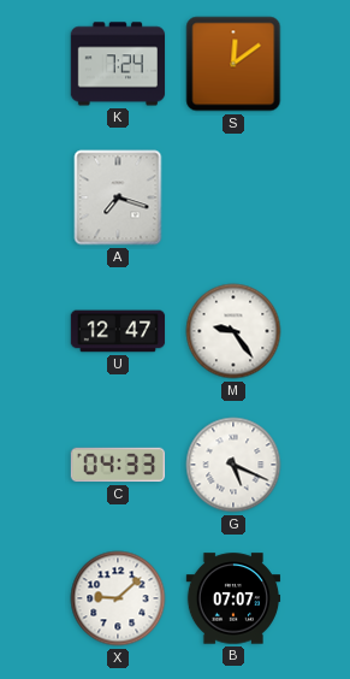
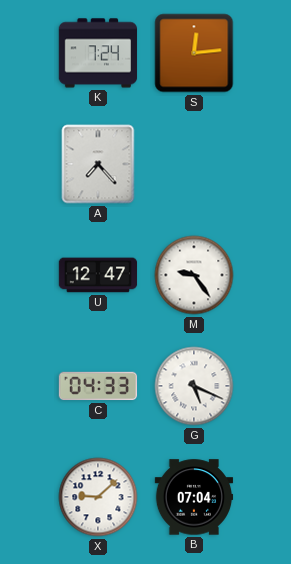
S: 12:09 -> 12:14
A: 7:18 -> 7:23
B: 07:07 -> 07:04
